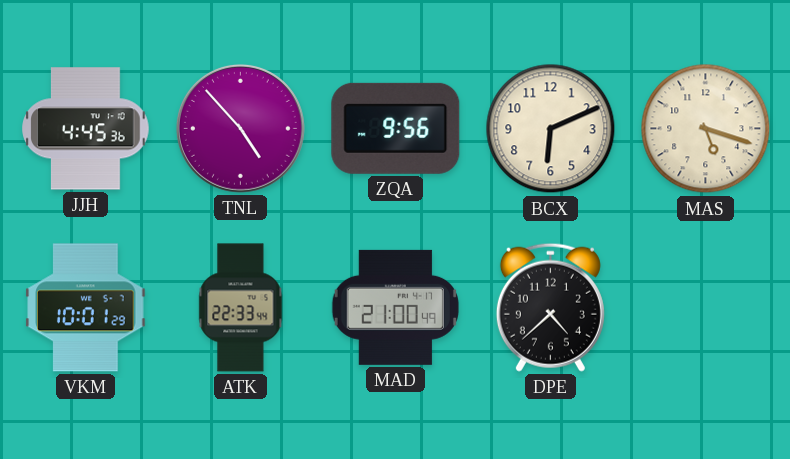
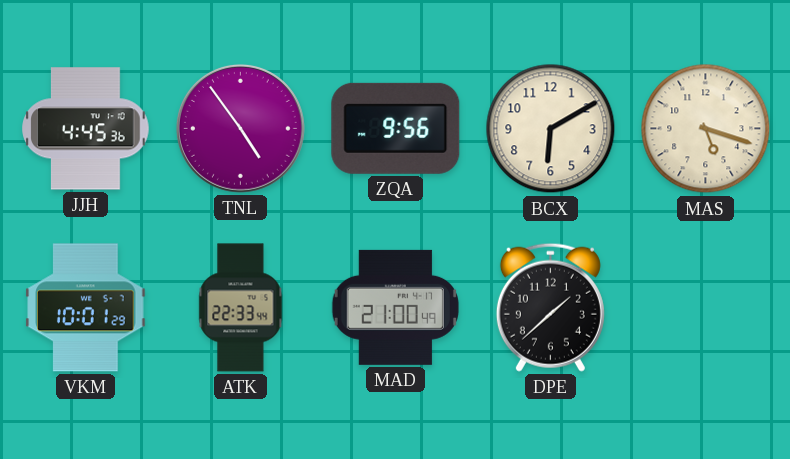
TNL: 4:53 -> 4:54
BCX: 6:11 -> 6:10
DPE: 4:38 -> 1:38
